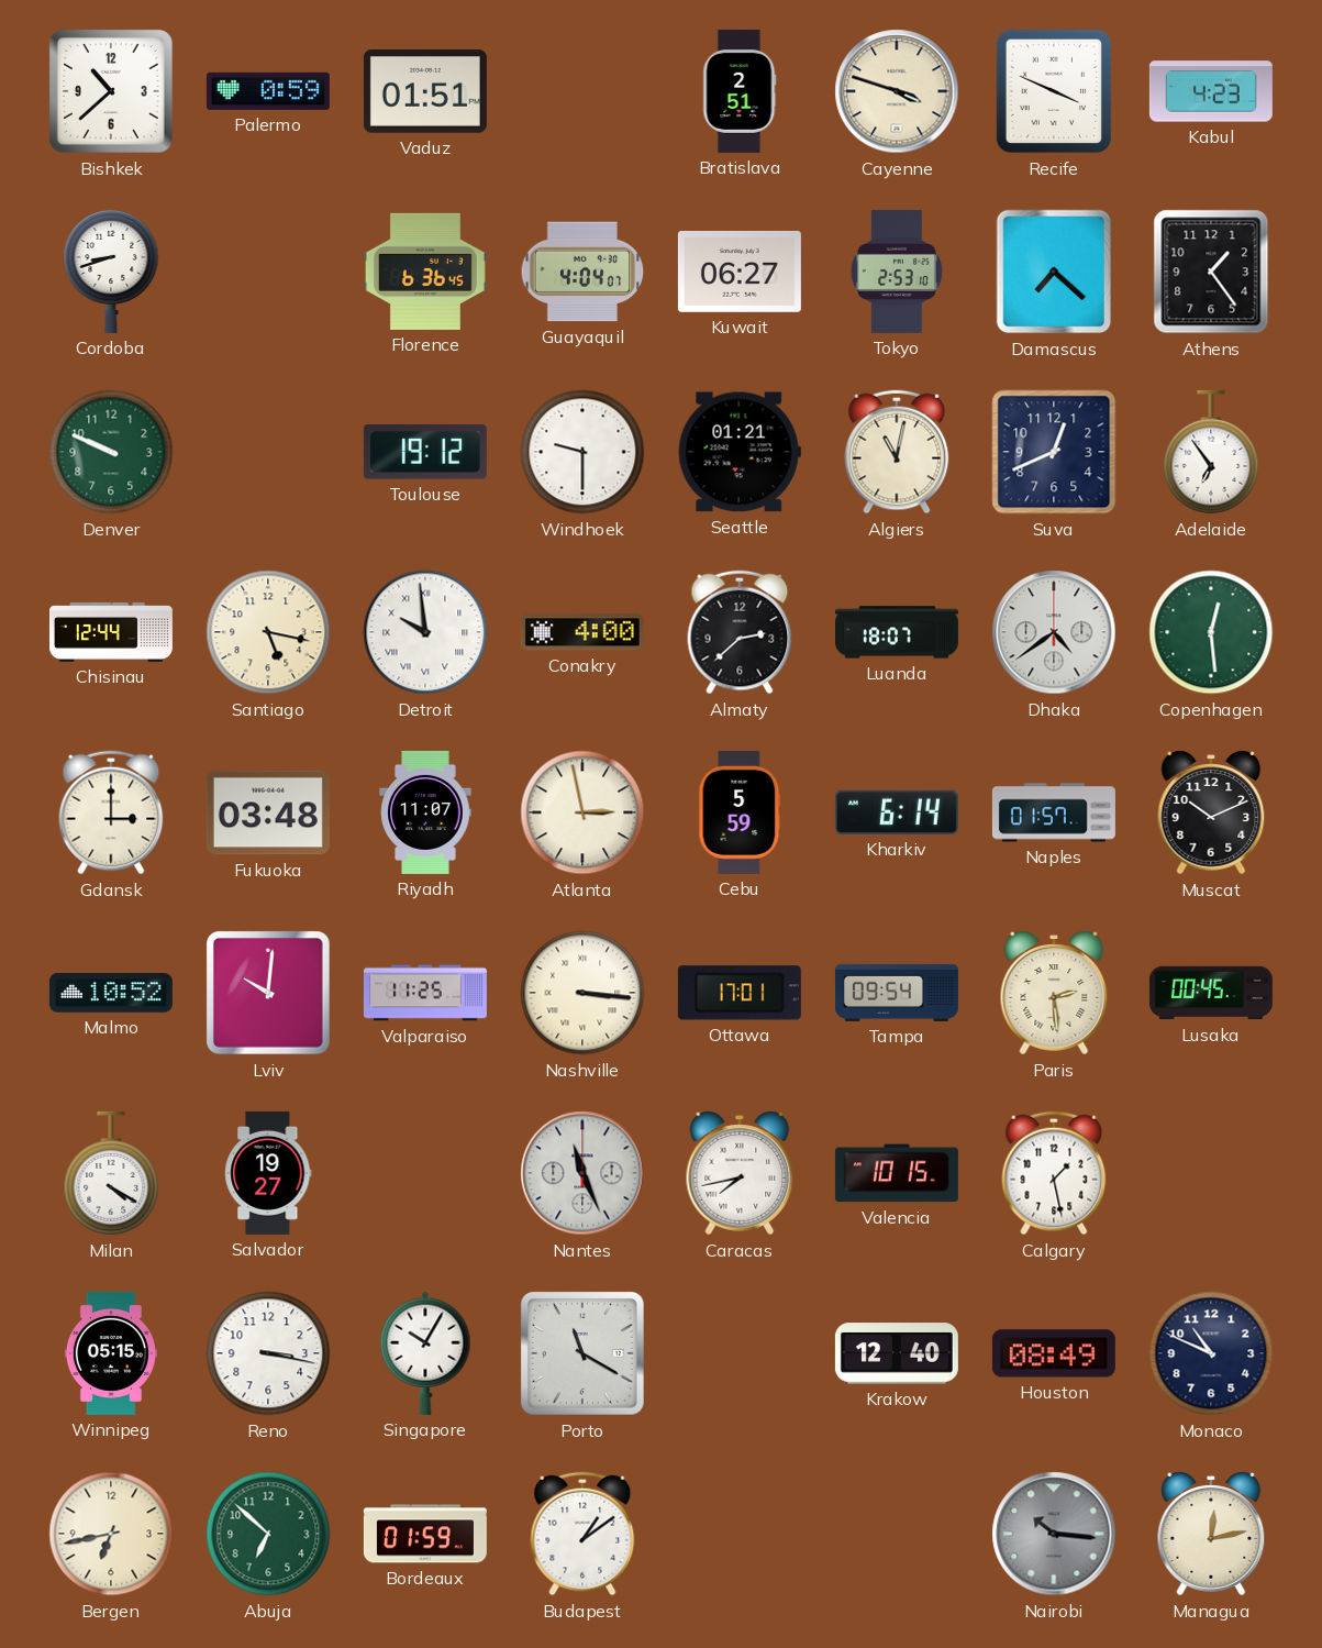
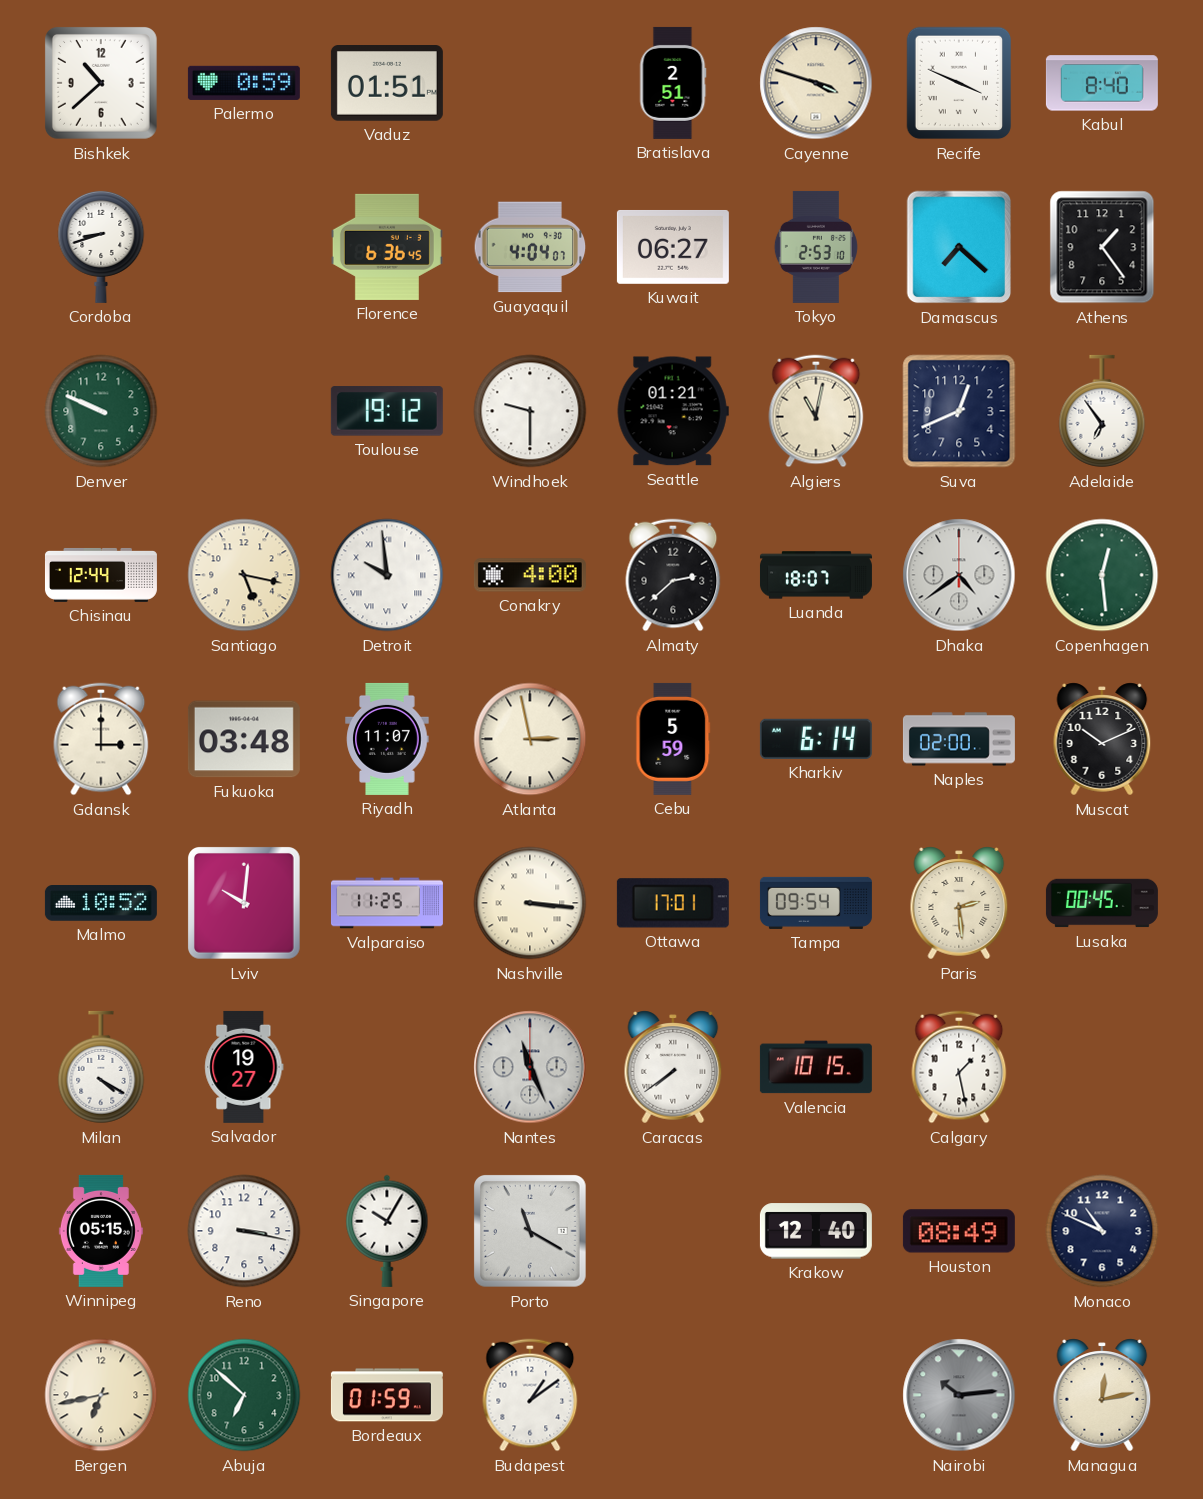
Kabul: 4:23 -> 8:40
Naples: 01:57 -> 02:00
Caracas: 7:43 -> 7:39
Nairobi: 10:16 -> 10:14
